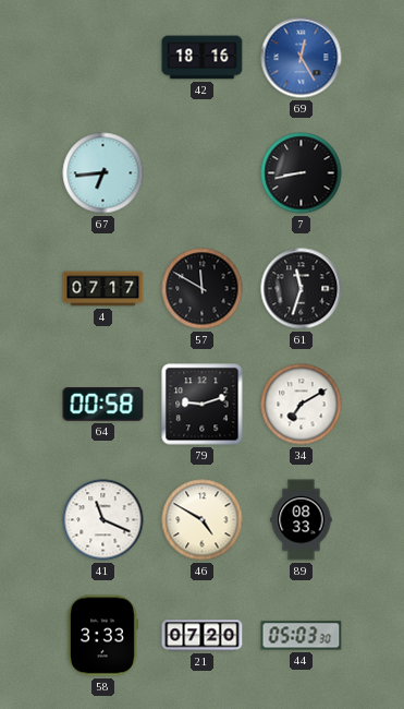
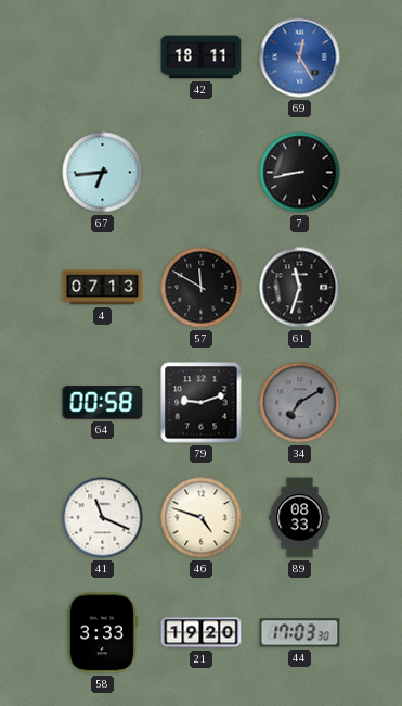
42: 18:16 -> 18:11
4: 07:17 -> 07:13
34 dial: white -> grey
46: 4:50 -> 4:48
21: 07:20 -> 19:20
44: 05:03 -> 17:03
